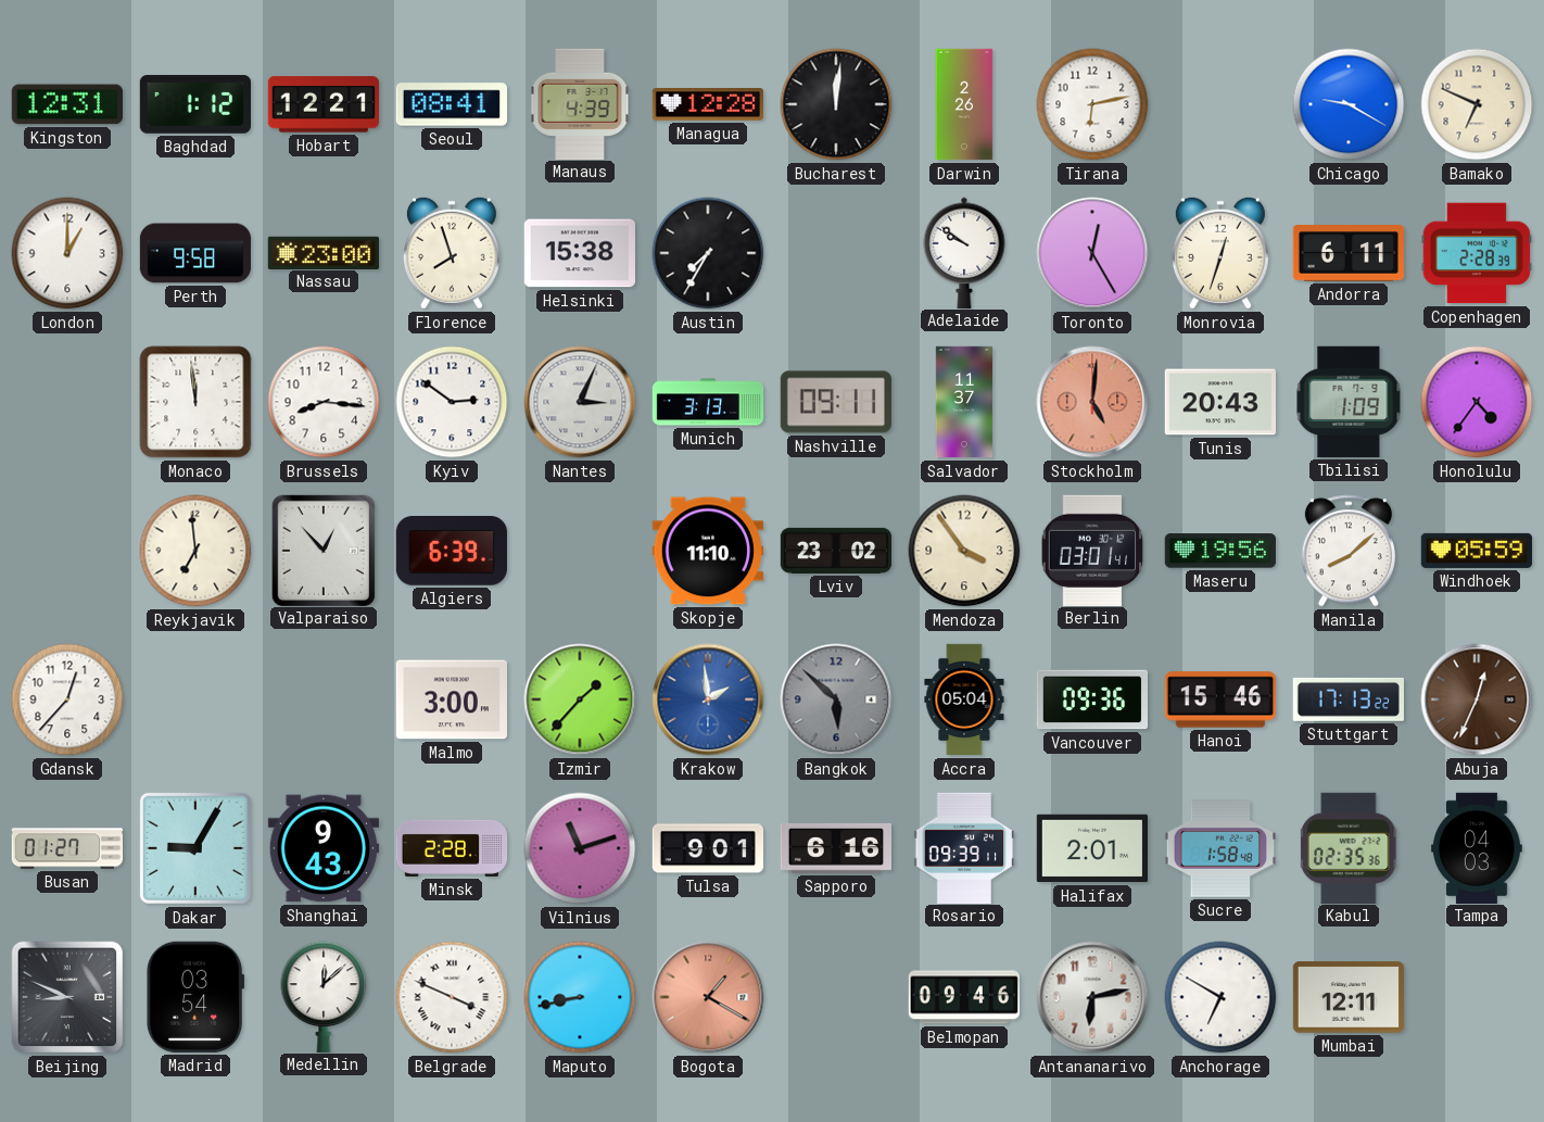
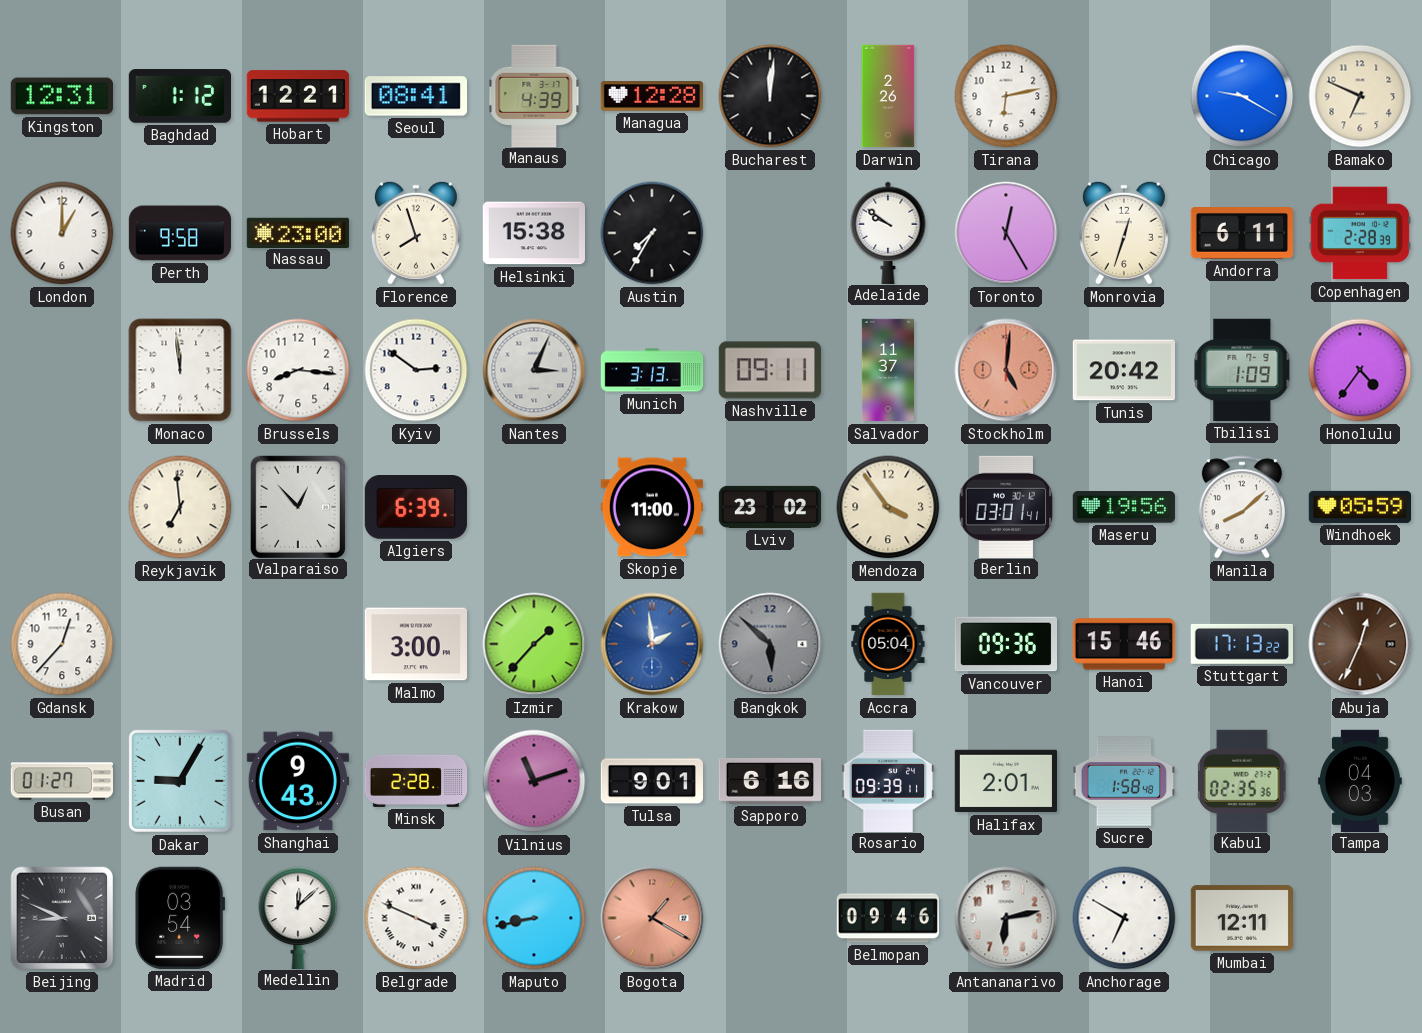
Tunis: 20:43 -> 20:42
Skopje: 11:10 -> 11:00
